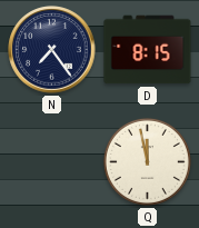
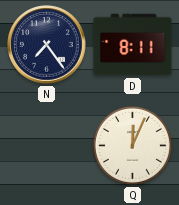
D: 8:15 -> 8:11
Q: 11:58 -> 12:04
